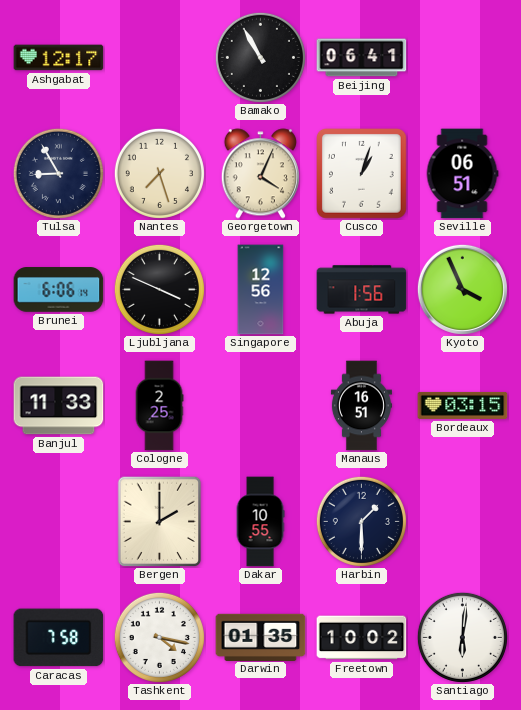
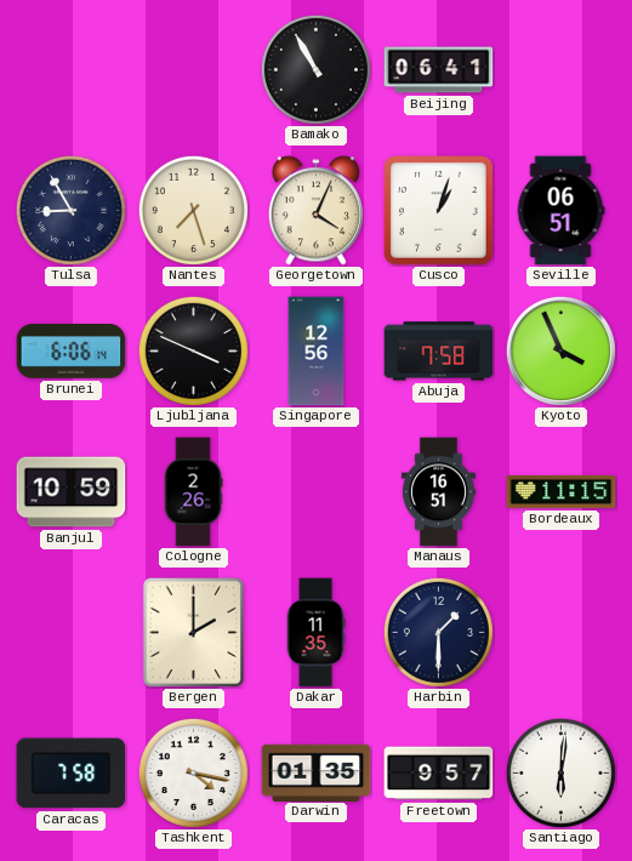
Ashgabat: 12:17 -> none
Abuja: 1:56 -> 7:58
Banjul: 11:33 -> 10:59
Cologne: 2:25 -> 2:26
Bordeaux: 03:15 -> 11:15
Dakar: 10:55 -> 11:35
Freetown: 10:02 -> 9:57
